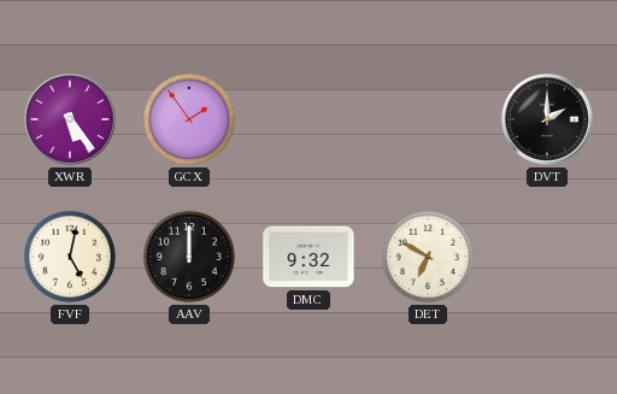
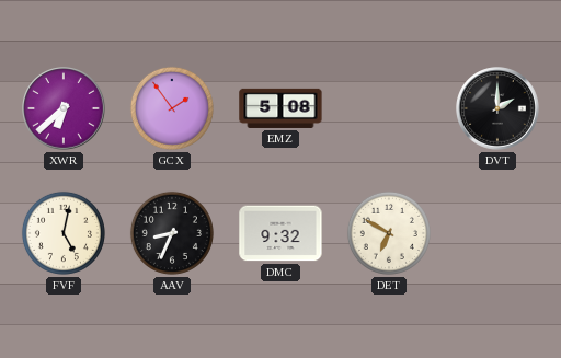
XWR: 5:24 -> 6:38
EMZ: none -> 5:08
AAV: 12:00 -> 8:34
